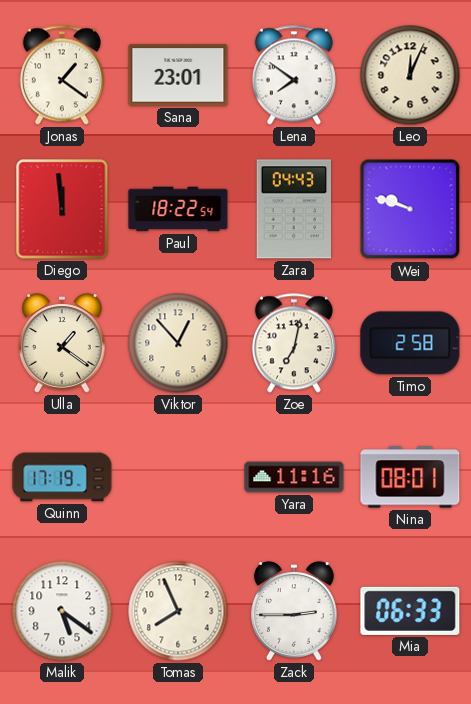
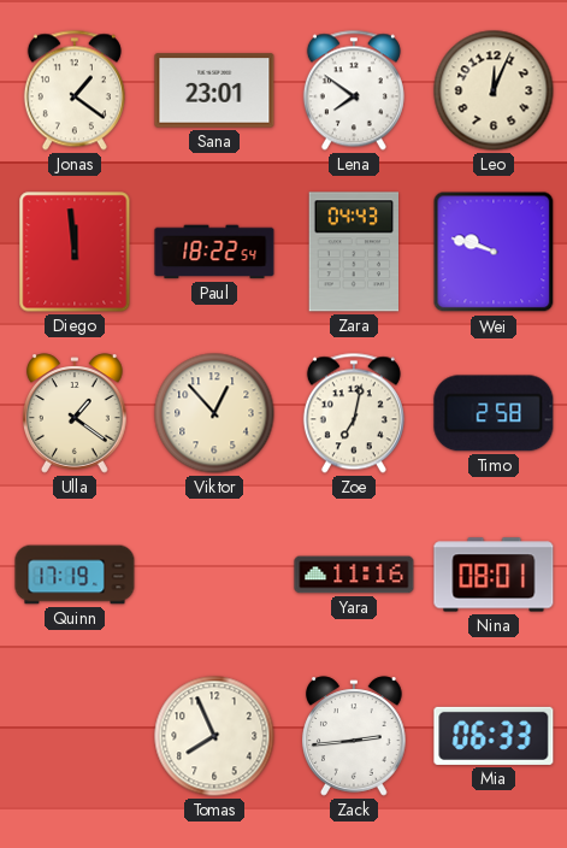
Malik: 5:21 -> none
Zack: 2:45 -> 2:44
